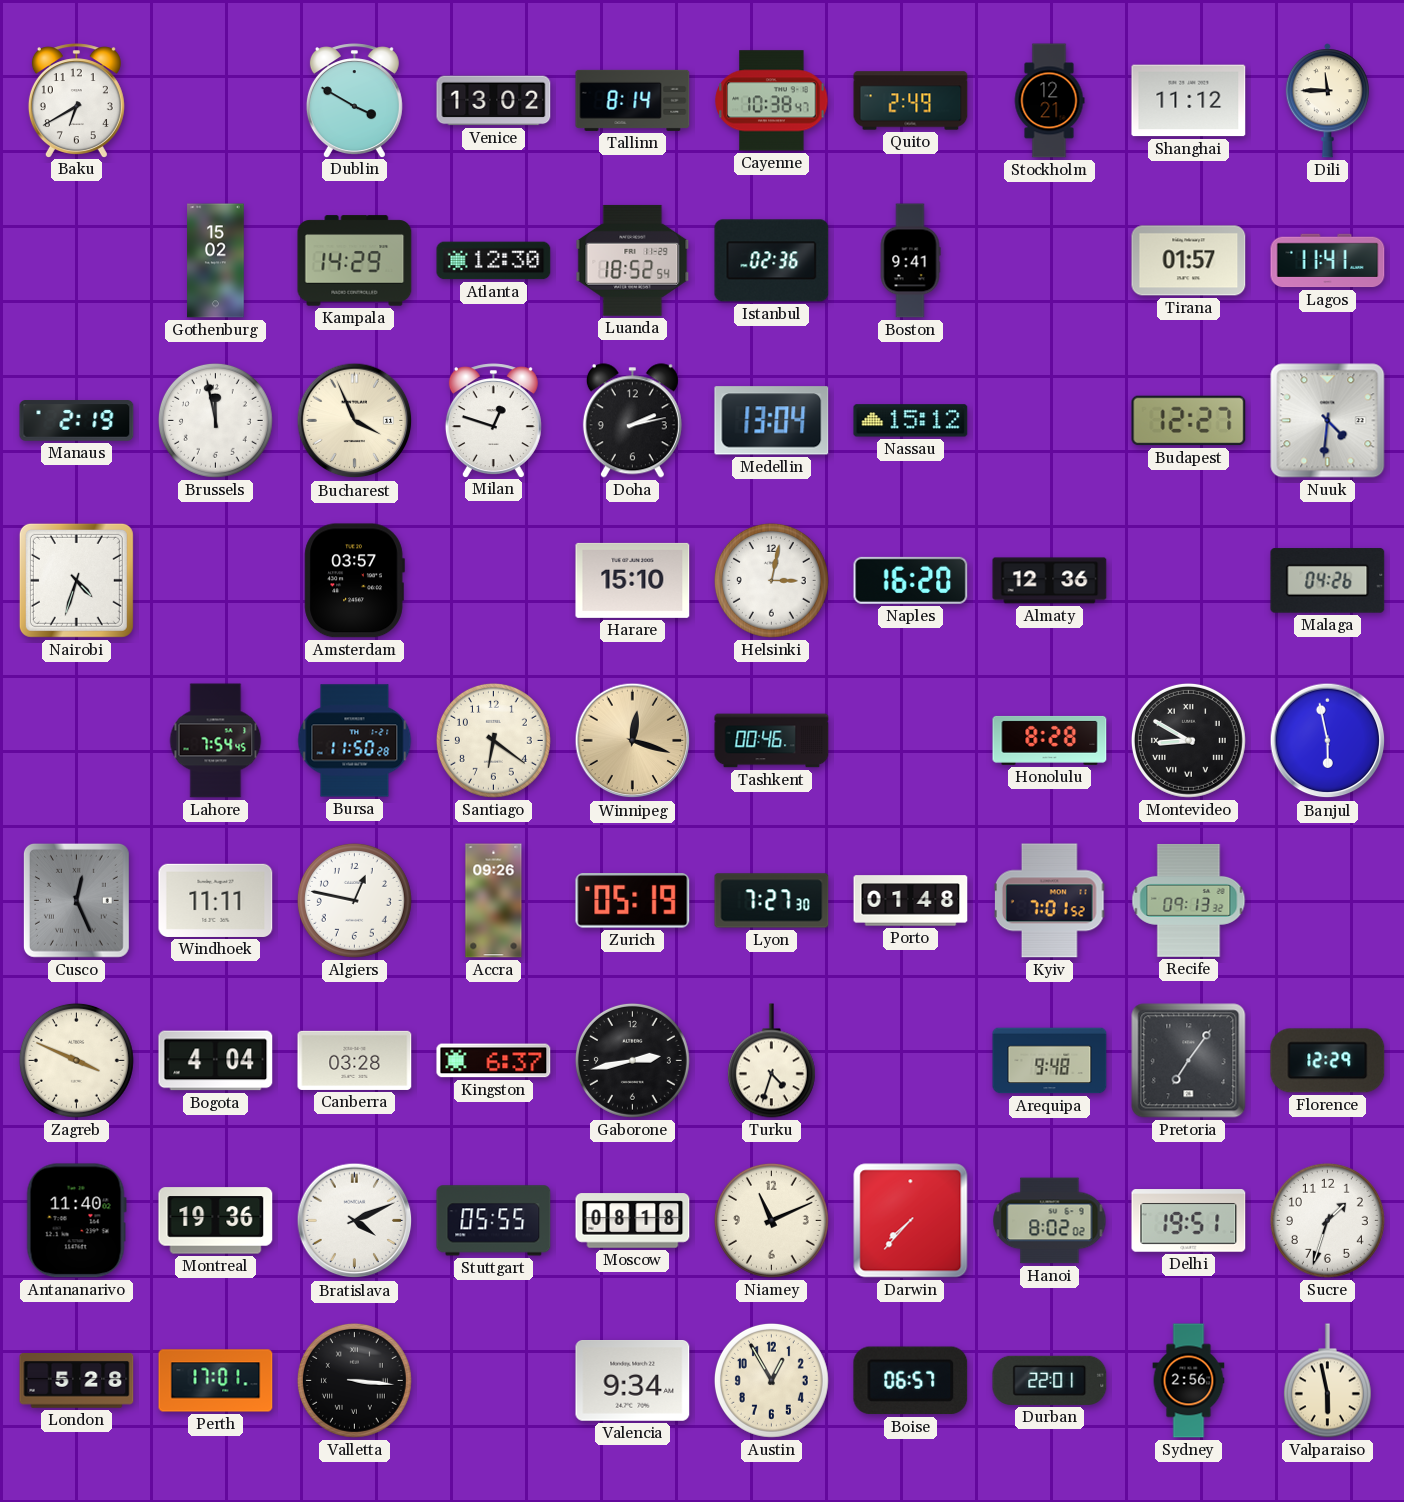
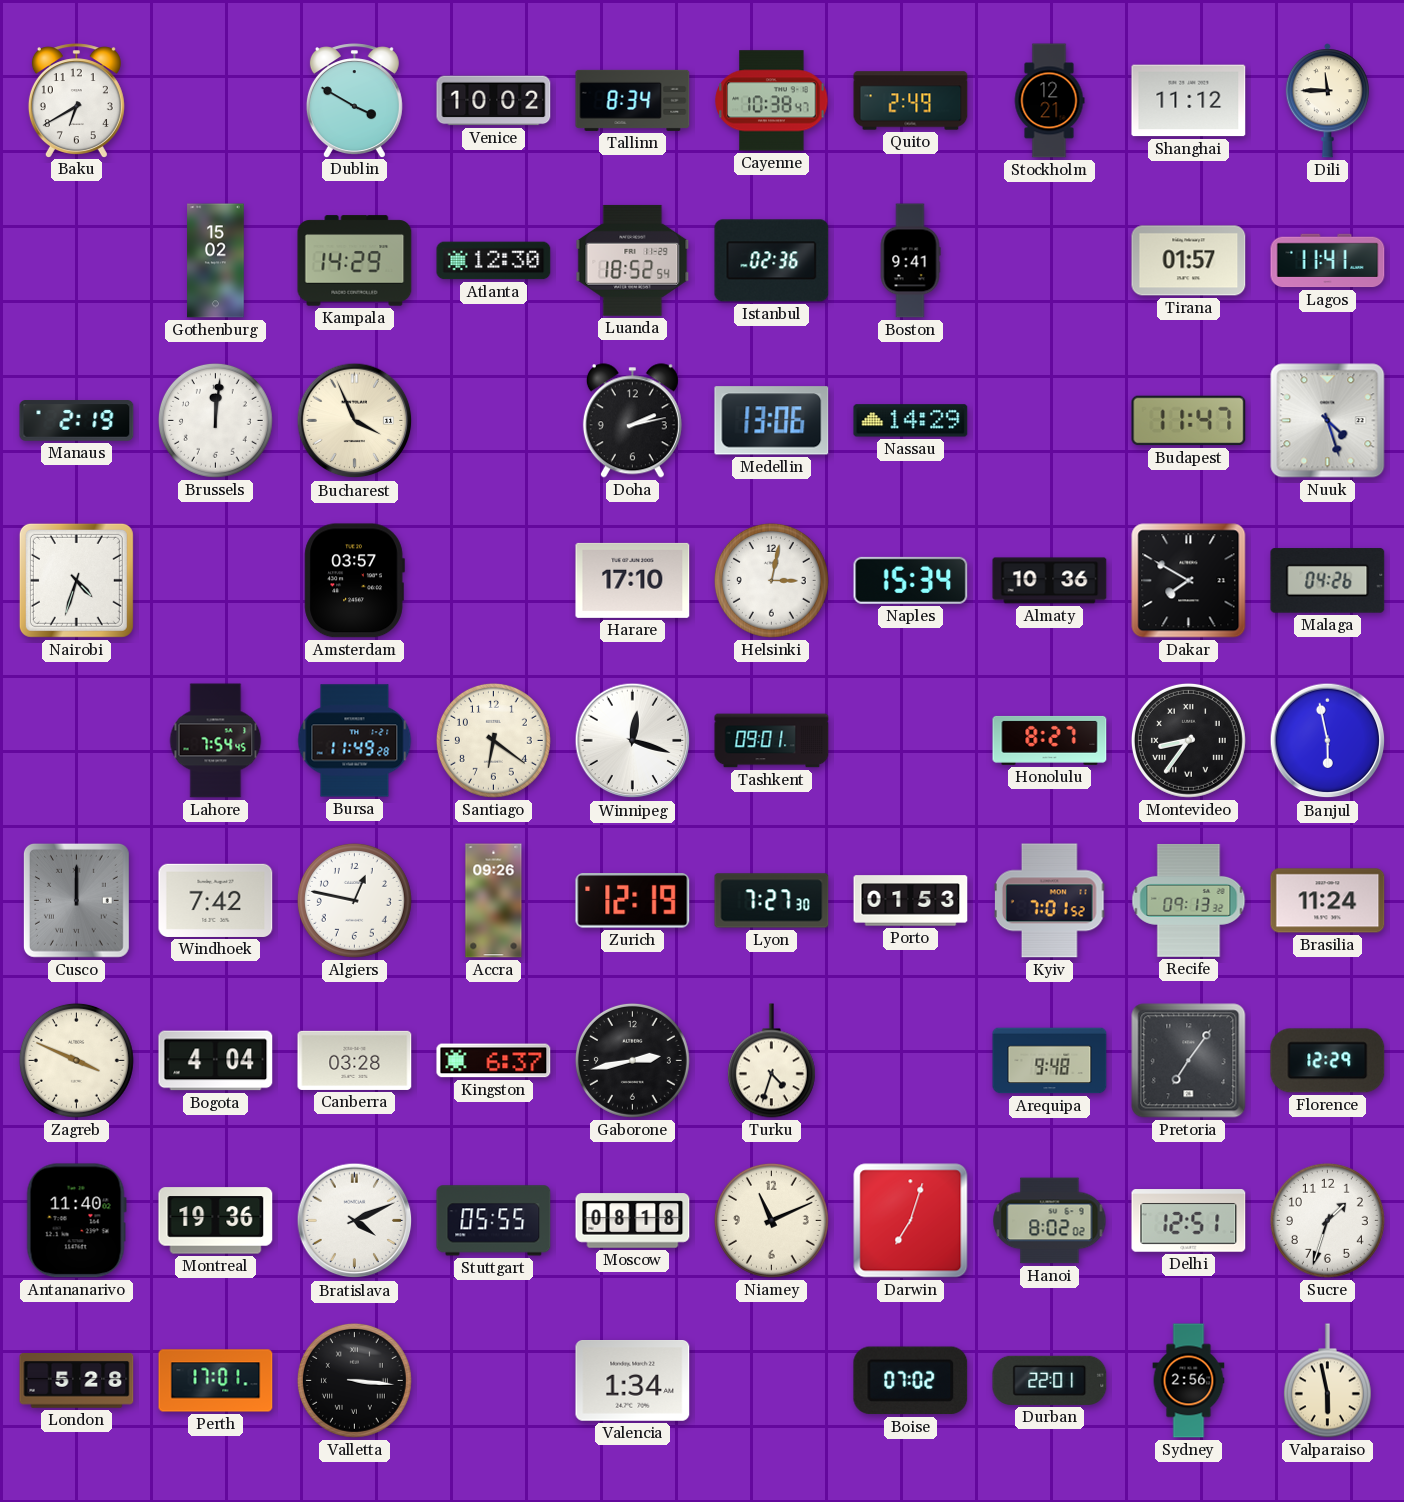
Venice: 13:02 -> 10:02
Tallinn: 8:14 -> 8:34
Brussels: 11:58 -> 12:01
Milan: 12:48 -> none
Medellin: 13:04 -> 13:06
Nassau: 15:12 -> 14:29
Budapest: 12:27 -> 11:47
Nuuk: 4:31 -> 4:27
Harare: 15:10 -> 17:10
Naples: 16:20 -> 15:34
Almaty: 12:36 -> 10:36
Dakar: none -> 7:50
Bursa: 11:50 -> 11:49
Winnipeg dial: champagne -> white
Tashkent: 00:46 -> 09:01
Honolulu: 8:28 -> 8:27
Montevideo: 8:50 -> 8:36
Cusco: 12:26 -> 12:00
Windhoek: 11:11 -> 7:42
Zurich: 05:19 -> 12:19
Porto: 01:48 -> 01:53
Brasilia: none -> 11:24
Darwin: 7:37 -> 7:03
Delhi: 19:51 -> 12:51
Valencia: 9:34 -> 1:34
Austin: 12:55 -> none
Boise: 06:57 -> 07:02
